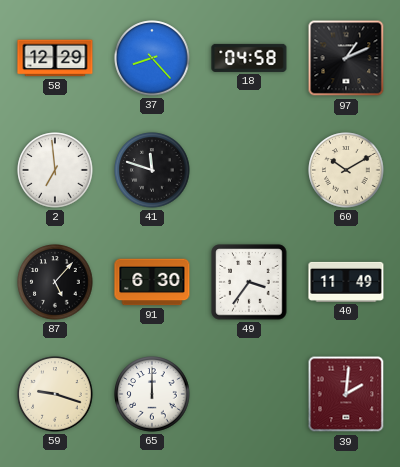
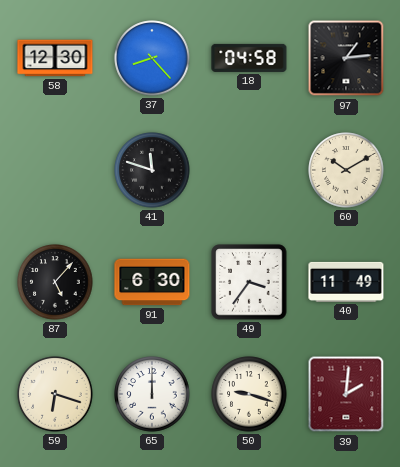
58: 12:29 -> 12:30
97: 1:11 -> 1:14
2: 6:59 -> none
59: 9:18 -> 6:18
50: none -> 9:18
